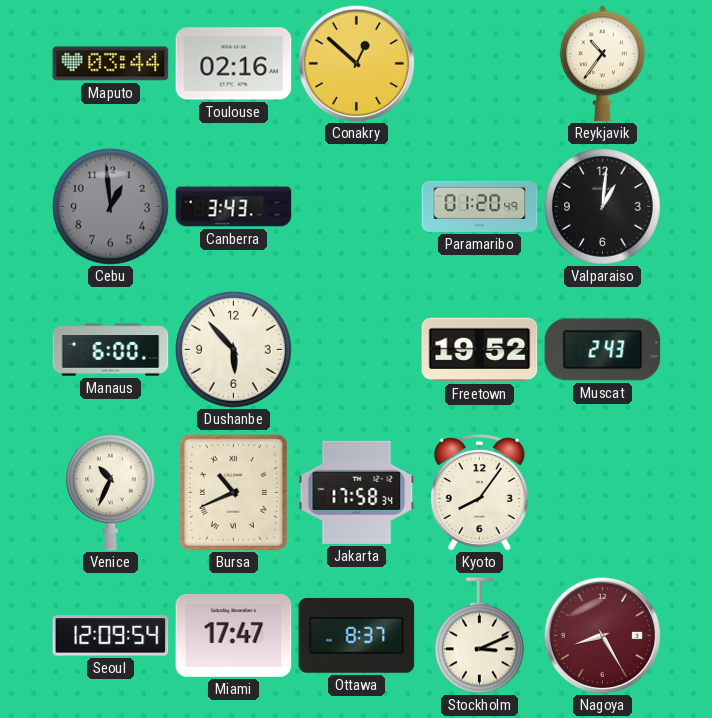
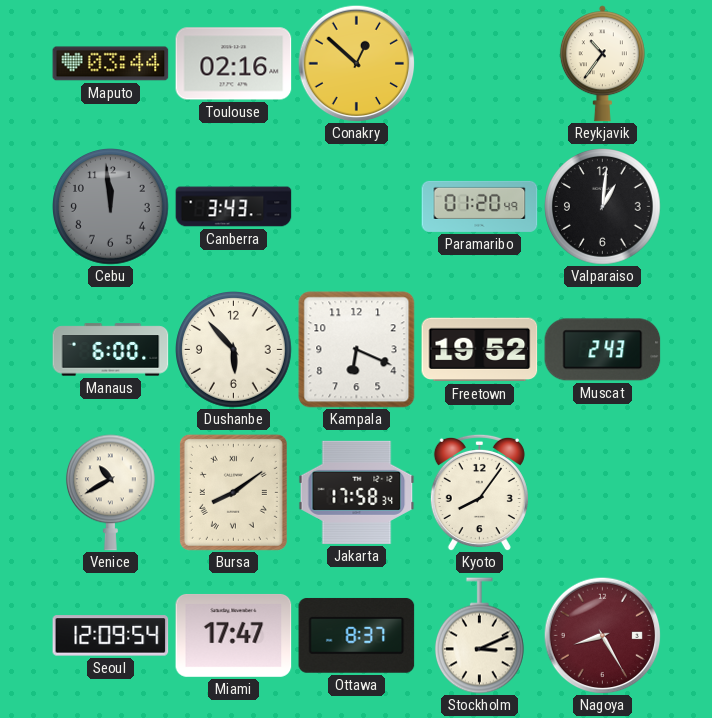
Cebu: 12:59 -> 11:59
Kampala: none -> 6:19
Venice: 10:34 -> 10:40
Bursa: 10:41 -> 8:09
